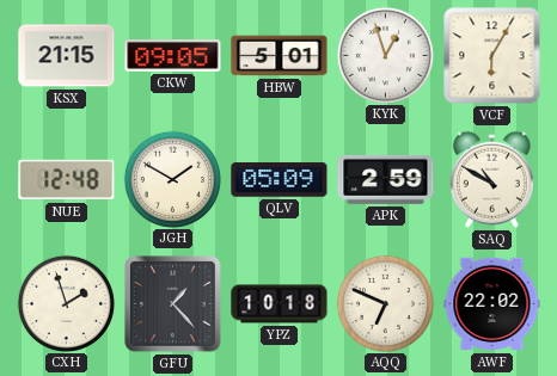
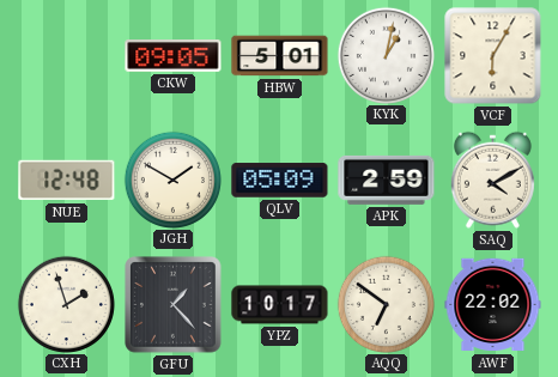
KSX: 21:15 -> none
KYK: 12:57 -> 1:02
SAQ: 10:50 -> 4:10
YPZ: 10:18 -> 10:17
AQQ: 6:49 -> 6:51
